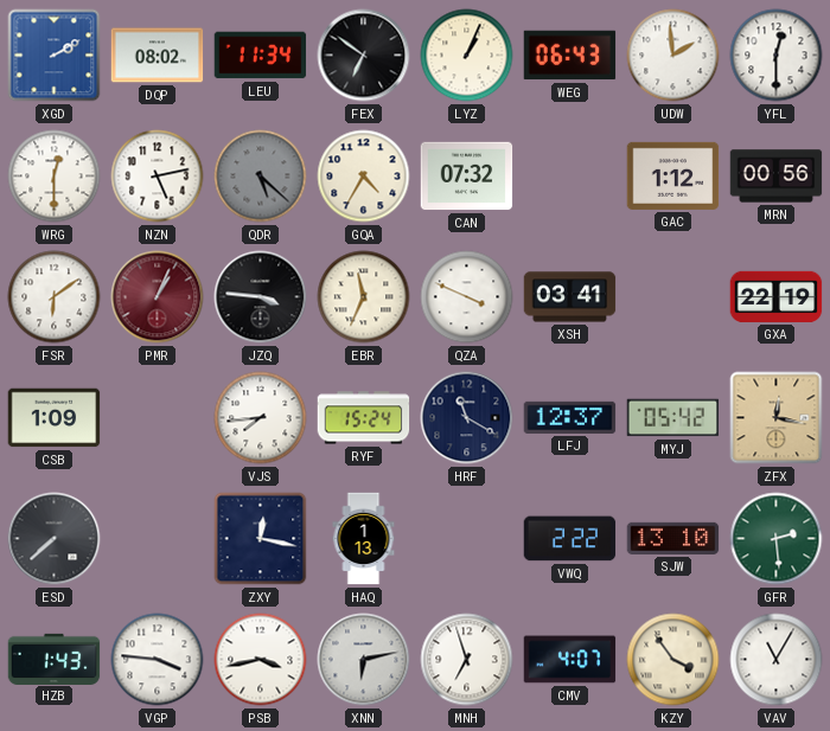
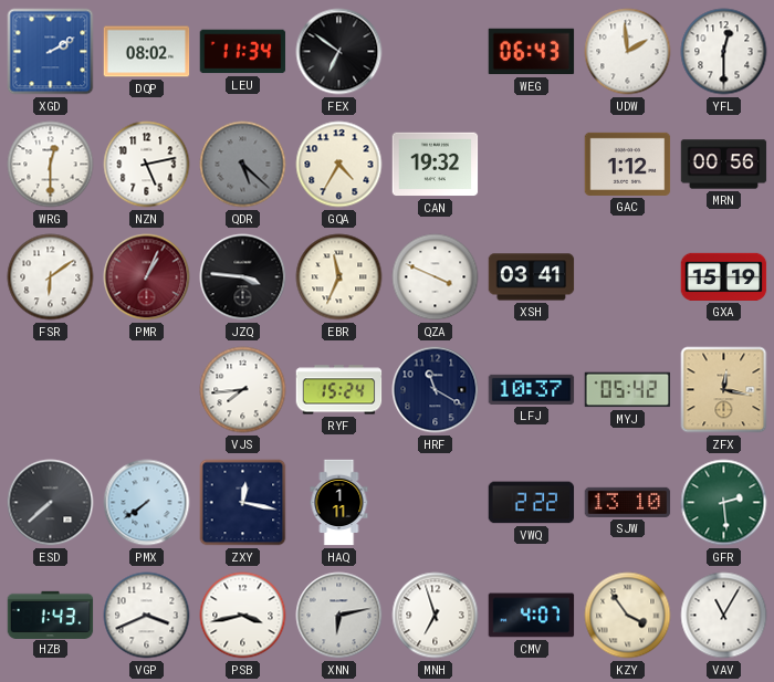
LYZ: 1:04 -> none
CAN: 07:32 -> 19:32
GXA: 22:19 -> 15:19
CSB: 1:09 -> none
LFJ: 12:37 -> 10:37
PMX: none -> 7:39
HAQ: 1:13 -> 1:11
VGP: 3:46 -> 3:41
